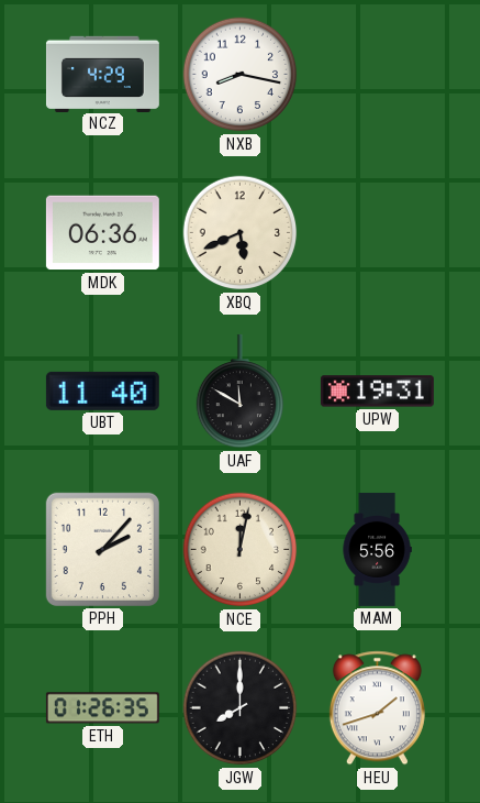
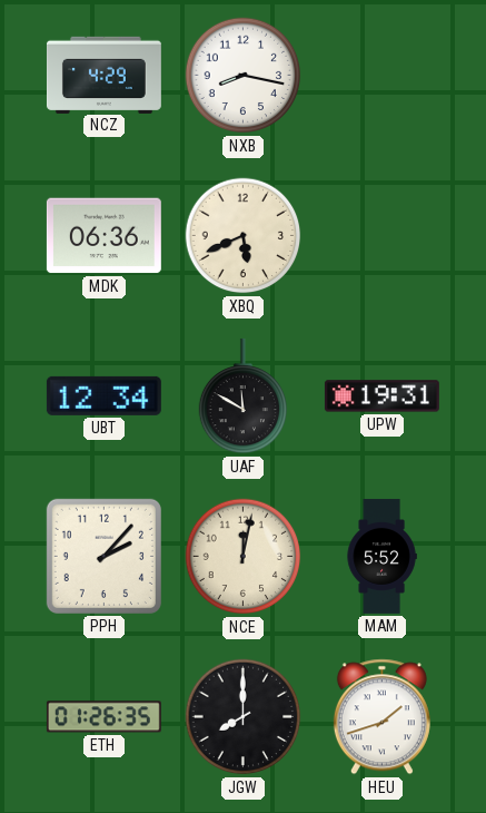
UBT: 11:40 -> 12:34
MAM: 5:56 -> 5:52
